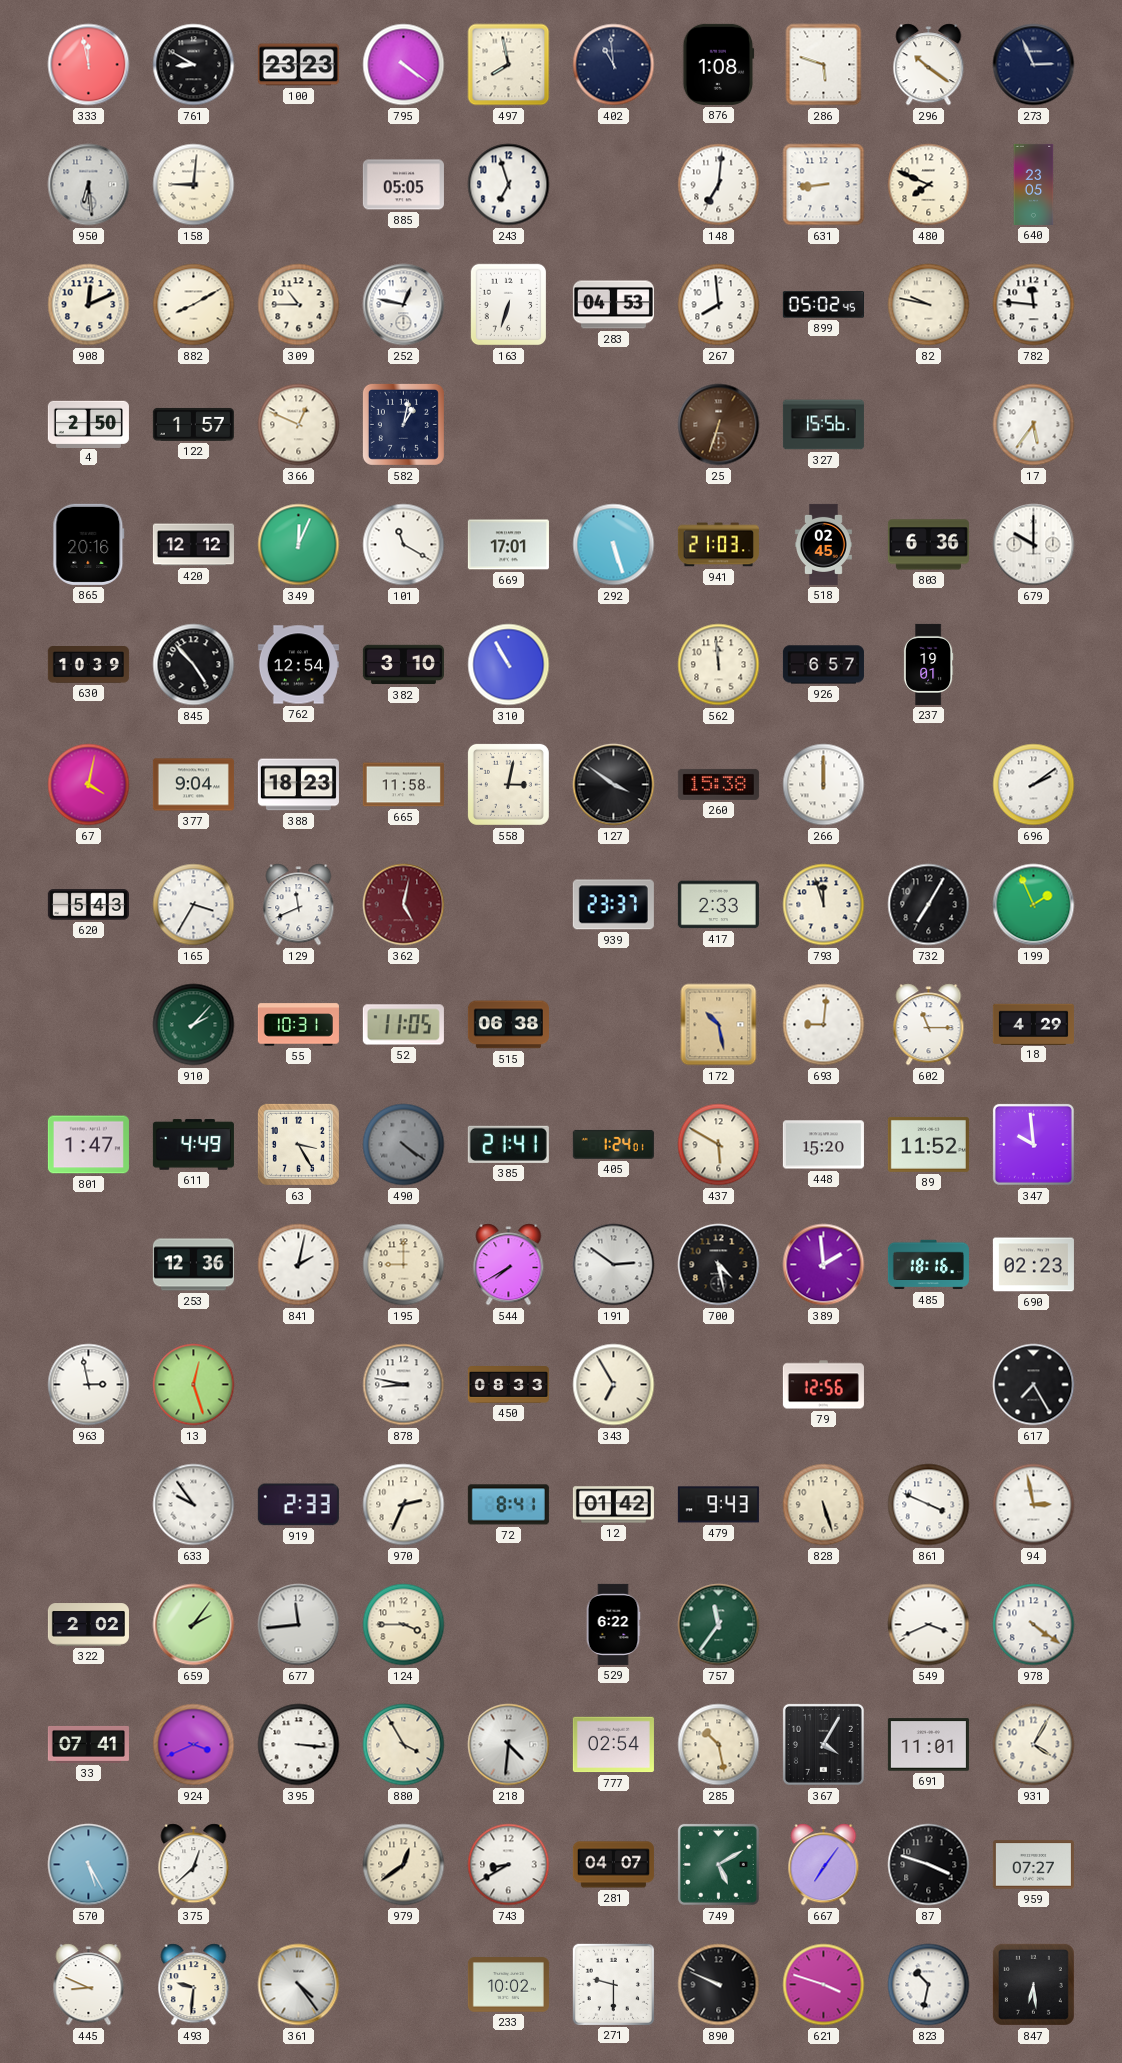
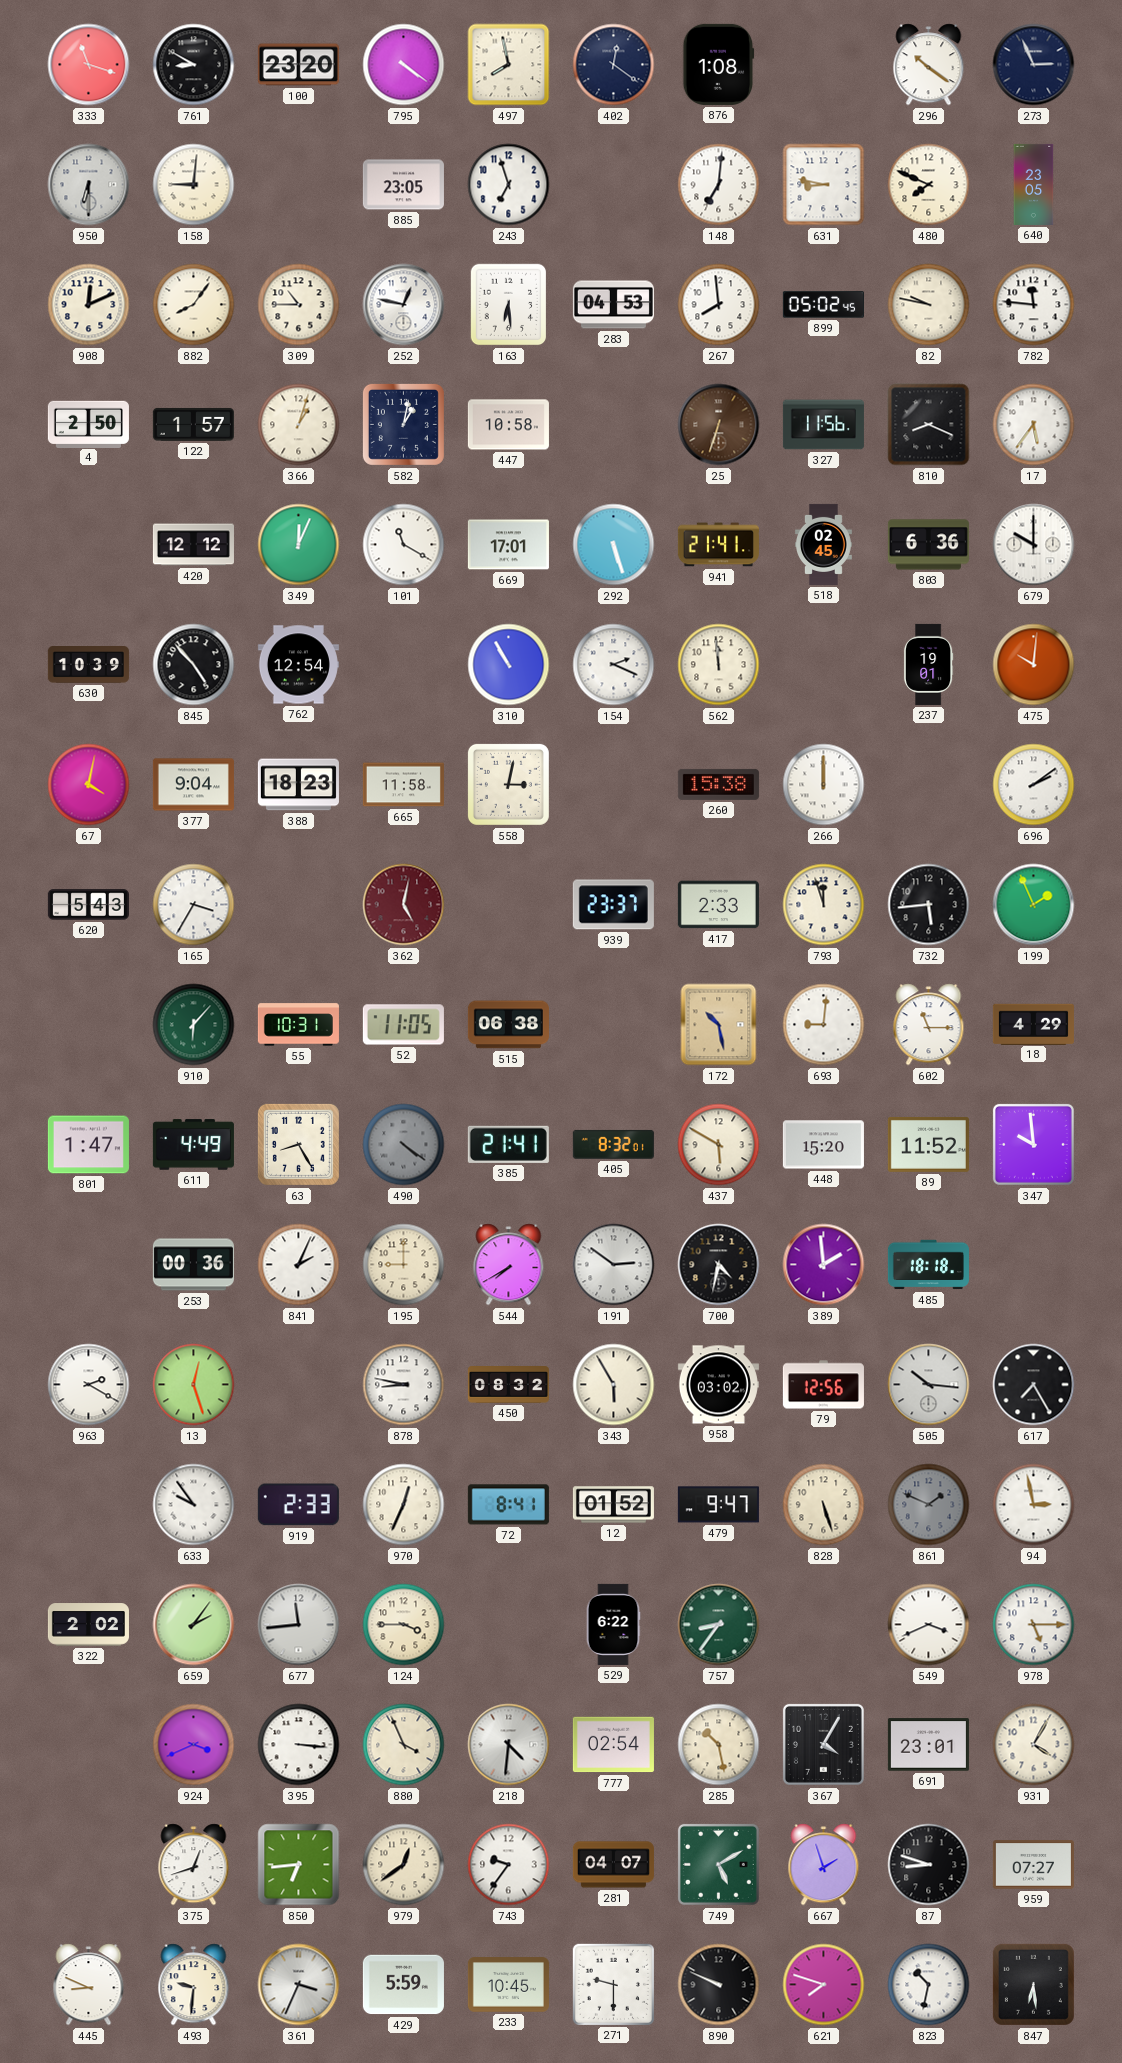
333: 11:58 -> 11:18
100: 23:23 -> 23:20
402: 10:59 -> 12:21
286: 5:48 -> none
950: 6:29 -> 6:30
885: 05:05 -> 23:05
631: 8:44 -> 8:47
882: 8:10 -> 8:06
163: 6:33 -> 6:29
366: 12:49 -> 1:03
447: none -> 10:58
327: 15:56 -> 11:56
810: none -> 8:19
865: 20:16 -> none
941: 21:03 -> 21:41
382: 3:10 -> none
154: none -> 2:19
926: 6:57 -> none
475: none -> 10:01
127: 3:51 -> none
129: 11:41 -> none
732: 7:05 -> 5:44
910: 2:07 -> 6:07
63: 3:25 -> 8:25
405: 1:24 -> 8:32
253: 12:36 -> 00:36
841: 2:02 -> 2:04
700: 4:28 -> 4:32
485: 18:16 -> 18:18
690: 02:23 -> none
963: 2:58 -> 2:20
450: 08:33 -> 08:32
343: 6:55 -> 5:55
958: none -> 03:02
505: none -> 10:16
970: 2:34 -> 12:34
12: 01:42 -> 01:52
479: 9:43 -> 9:47
861: 3:49 -> 1:49
861 dial: white -> grey
757: 11:36 -> 8:36
978: 4:21 -> 5:15
33: 07:41 -> none
880: 3:55 -> 3:56
691: 11:01 -> 23:01
570: 5:25 -> none
375: 12:38 -> 12:42
850: none -> 6:44
743: 8:40 -> 9:36
667: 7:06 -> 1:57
87: 3:48 -> 8:48
361: 4:24 -> 3:34
429: none -> 5:59
233: 10:02 -> 10:45
621: 3:48 -> 7:48
